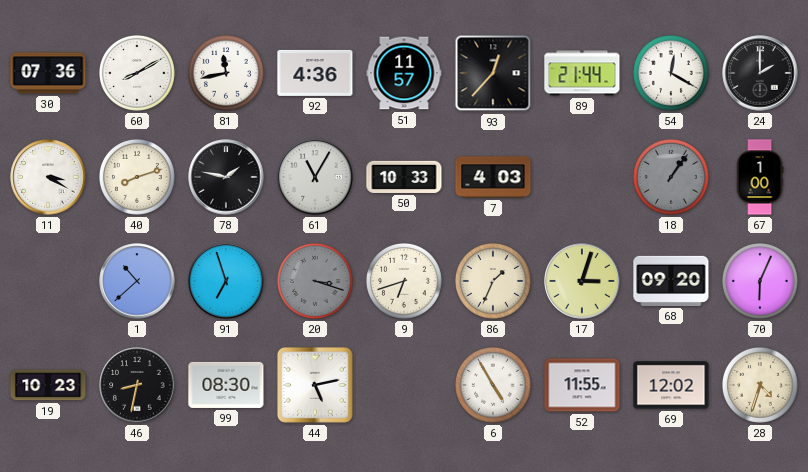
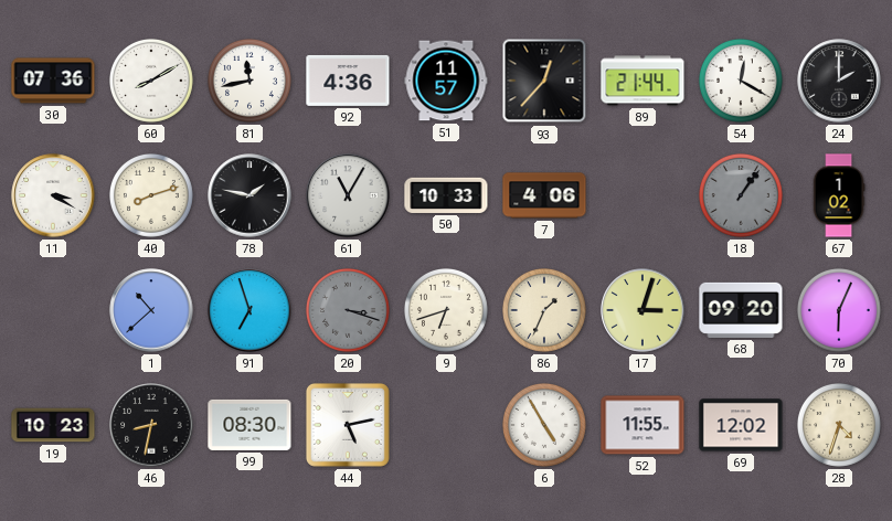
7: 4:03 -> 4:06
67: 1:00 -> 1:02
